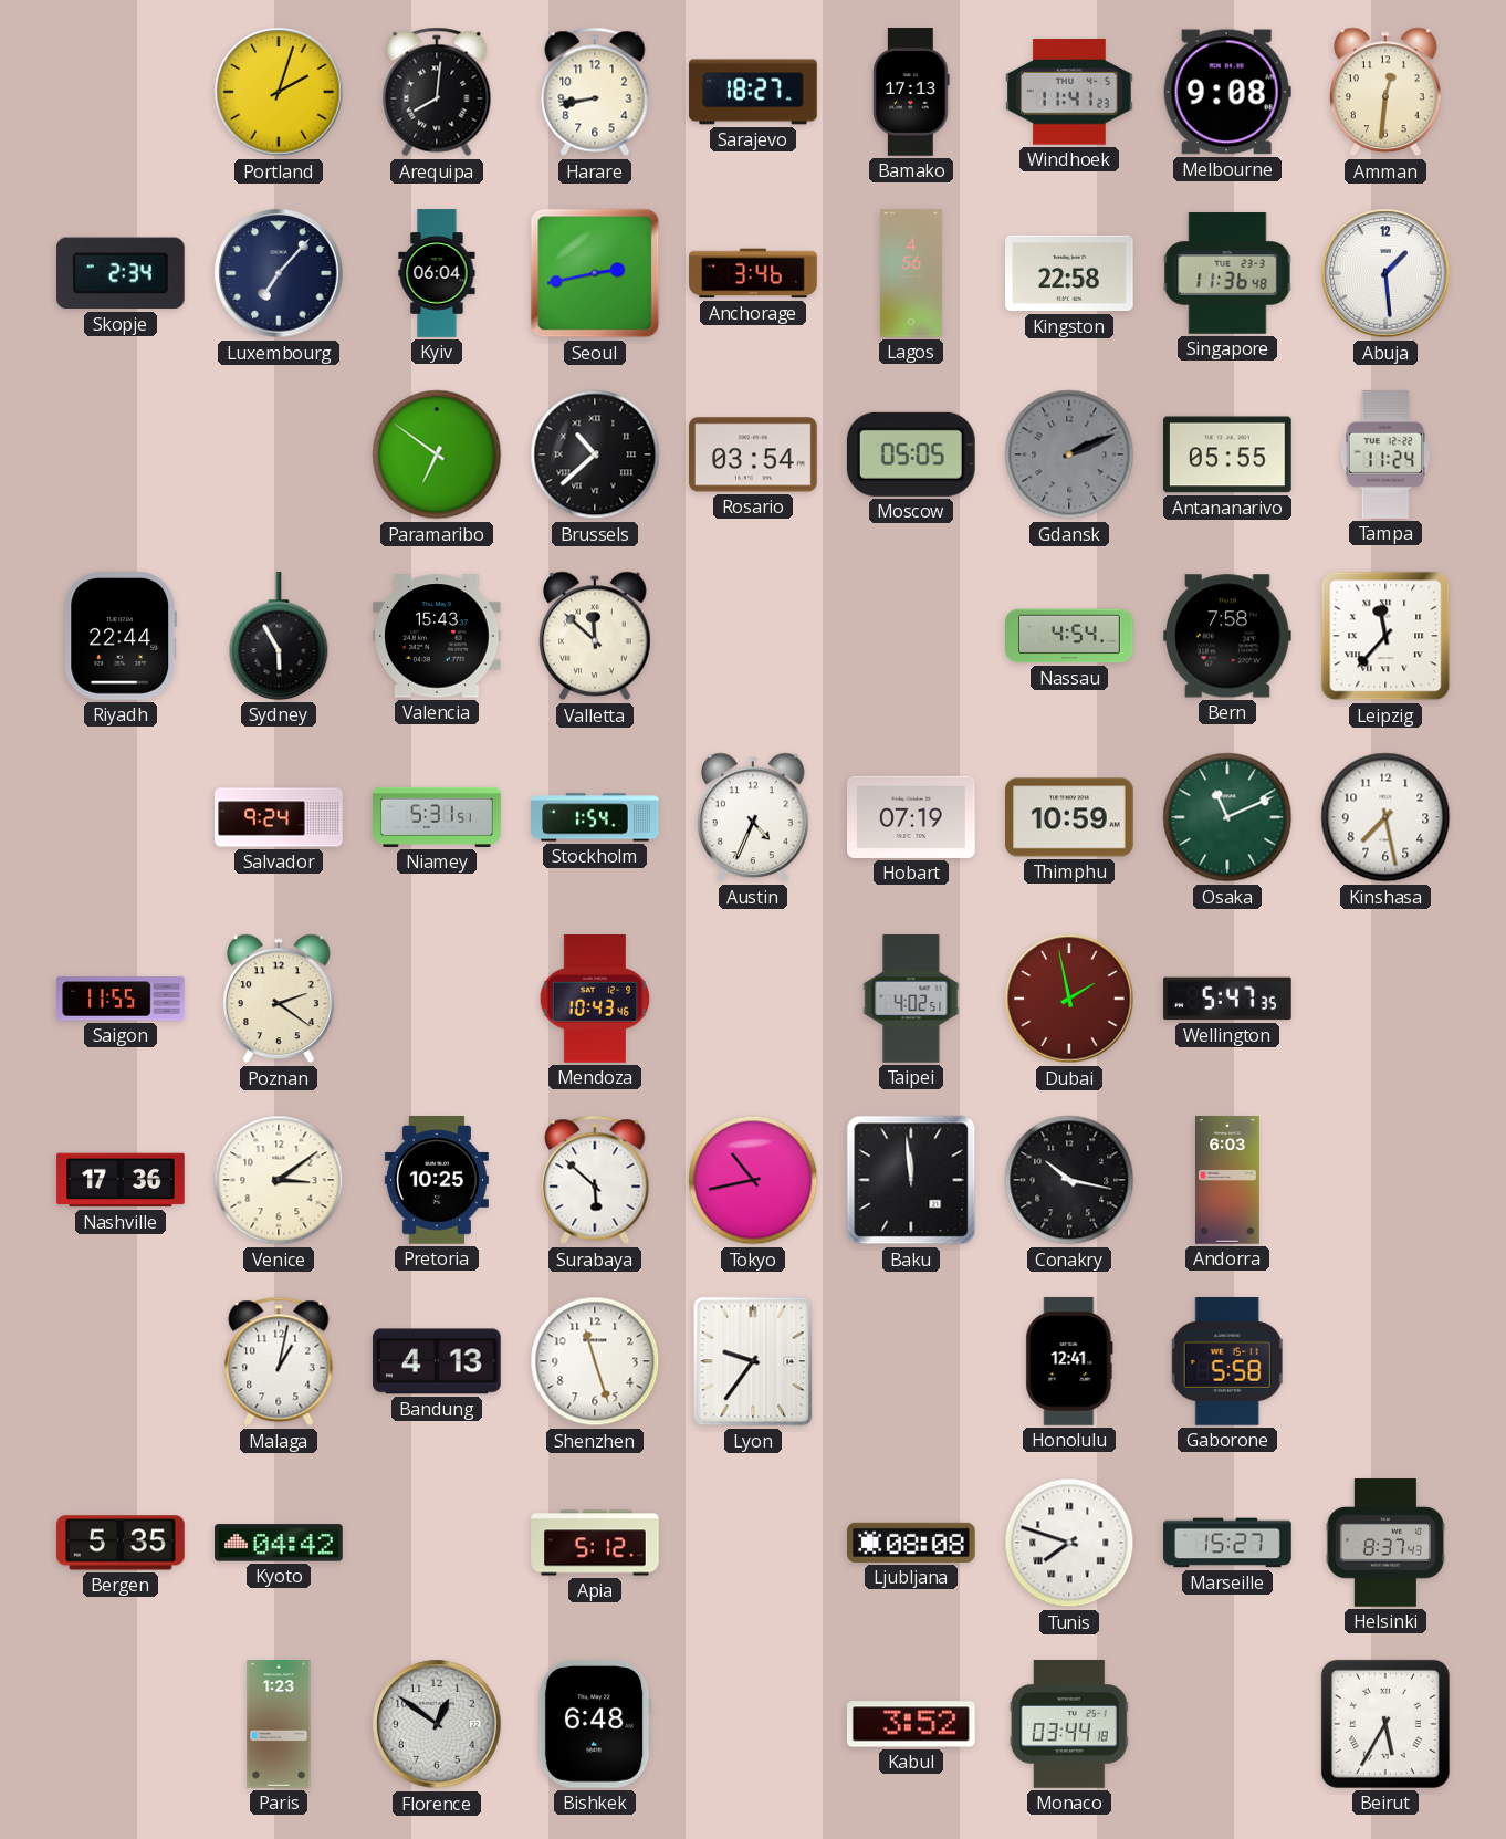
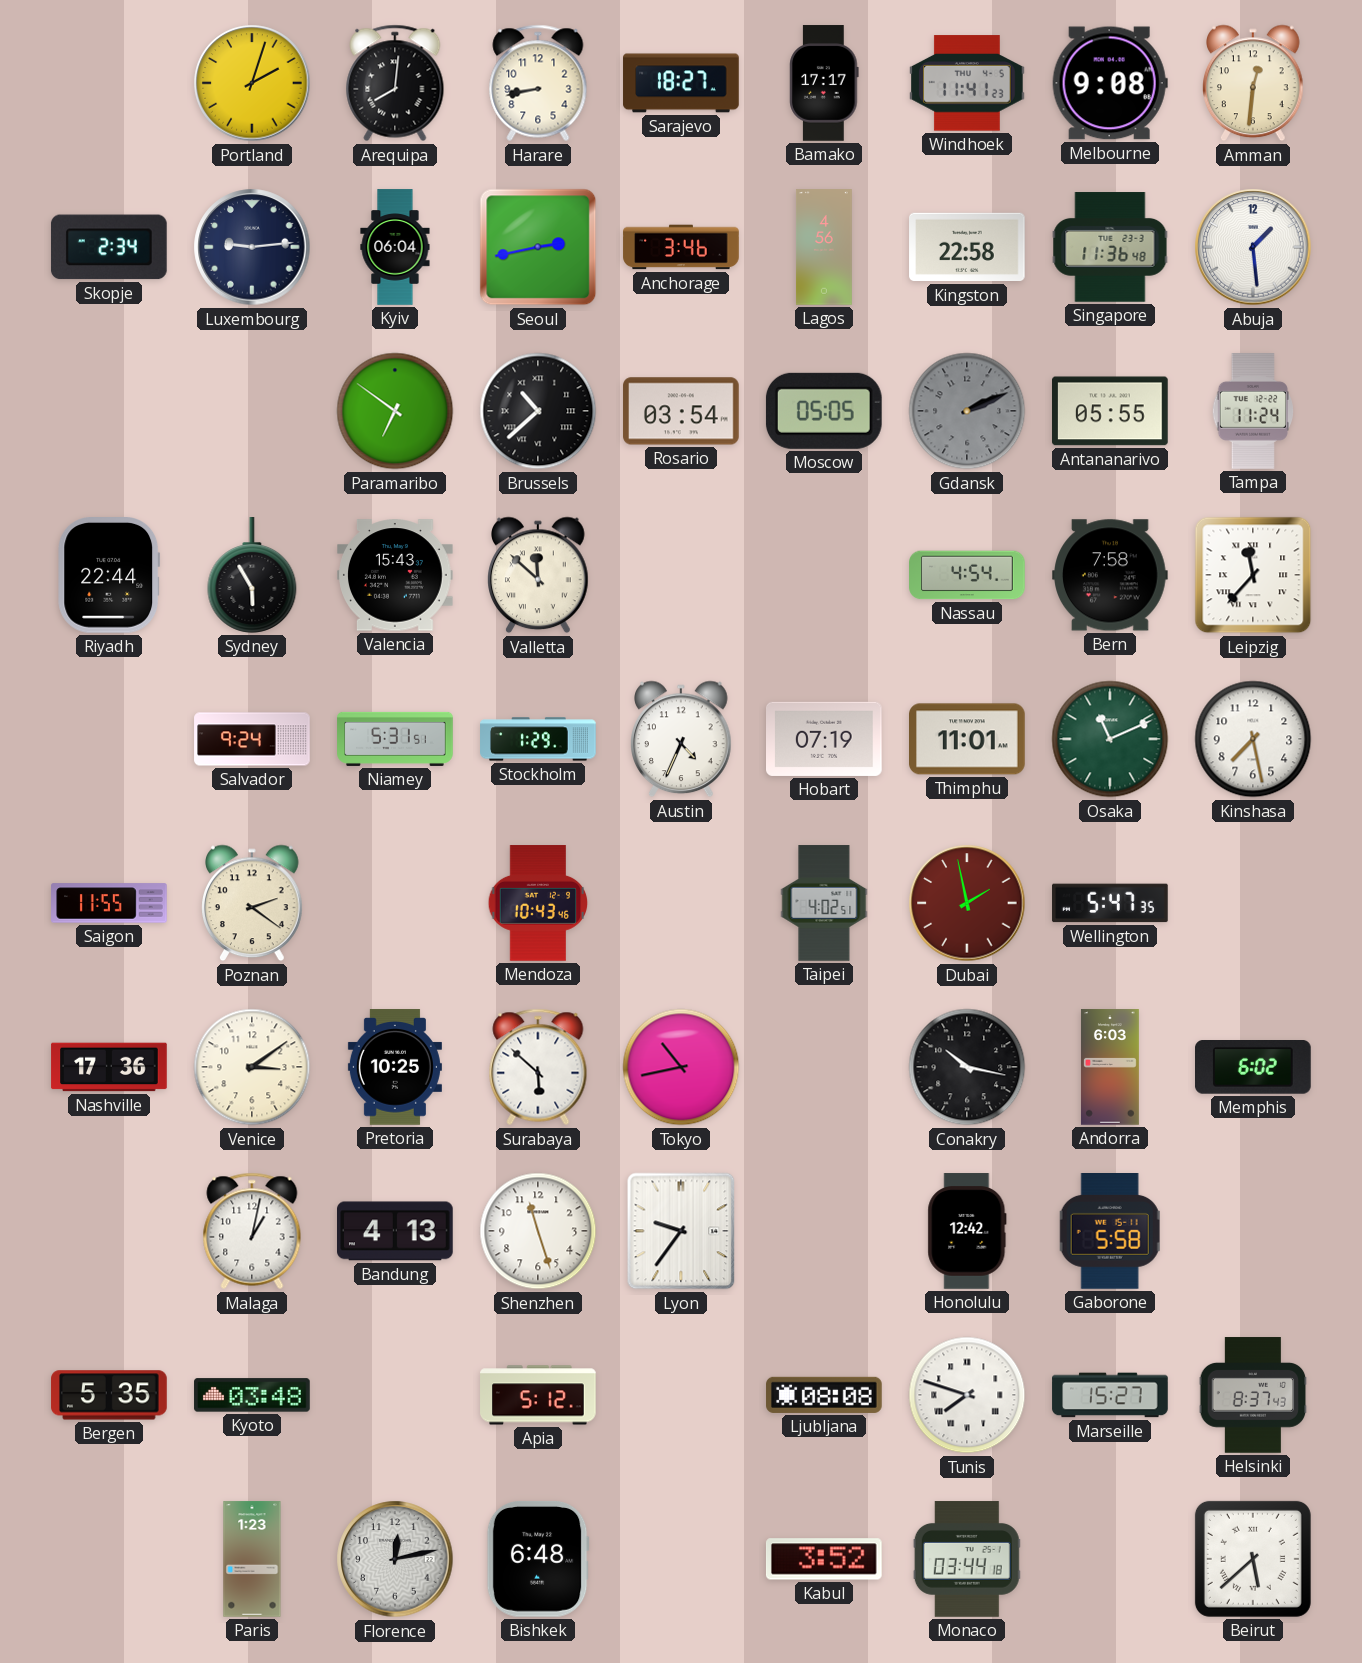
Bamako: 17:13 -> 17:17
Luxembourg: 7:07 -> 9:14
Stockholm: 1:54 -> 1:29
Thimphu: 10:59 -> 11:01
Baku: 11:59 -> none
Memphis: none -> 6:02
Honolulu: 12:41 -> 12:42
Kyoto: 04:42 -> 03:48
Florence: 12:51 -> 12:13
Beirut: 5:35 -> 5:38
